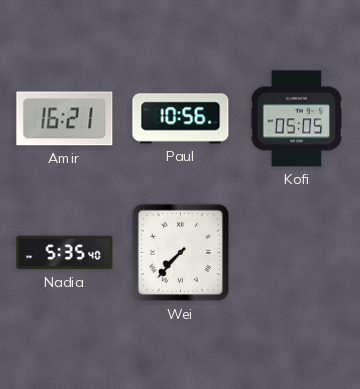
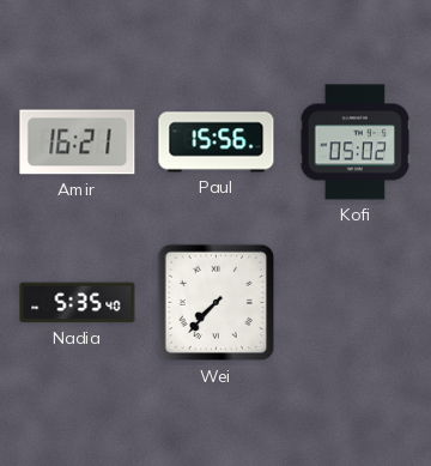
Paul: 10:56 -> 15:56
Kofi: 05:05 -> 05:02
